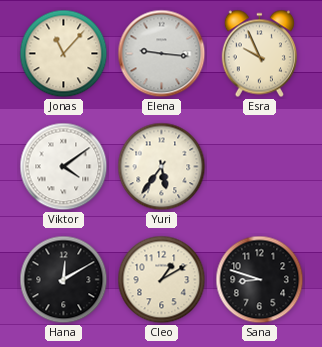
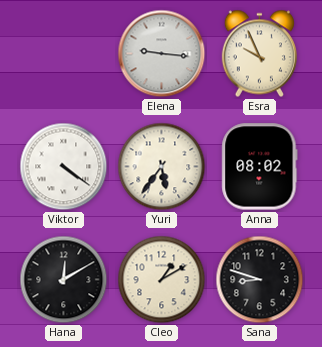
Jonas: 11:07 -> none
Viktor: 4:09 -> 4:21
Anna: none -> 08:02
